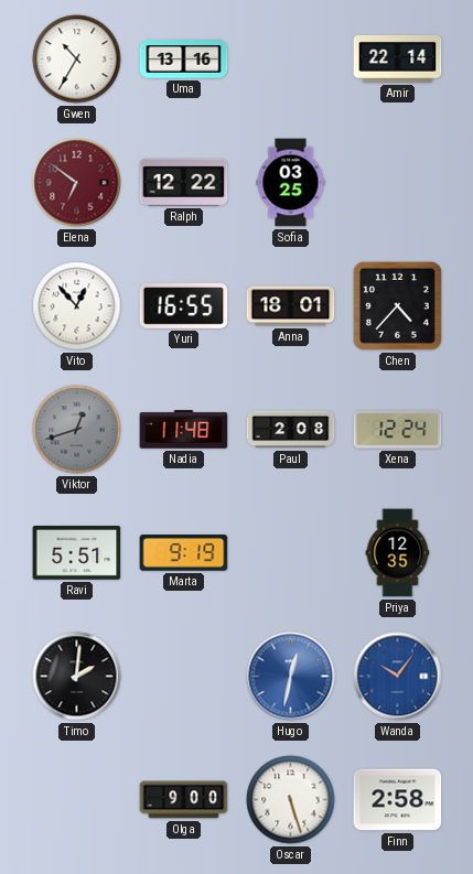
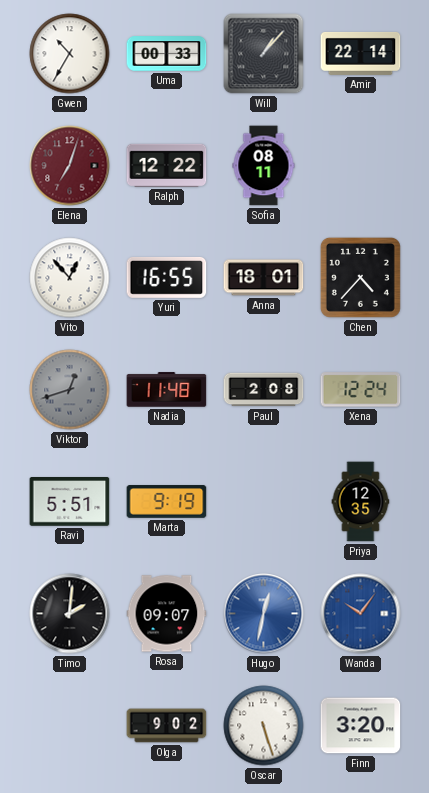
Uma: 13:16 -> 00:33
Will: none -> 1:07
Elena: 6:51 -> 7:03
Sofia: 03:25 -> 08:11
Rosa: none -> 09:07
Olga: 9:00 -> 9:02
Finn: 2:58 -> 3:20
